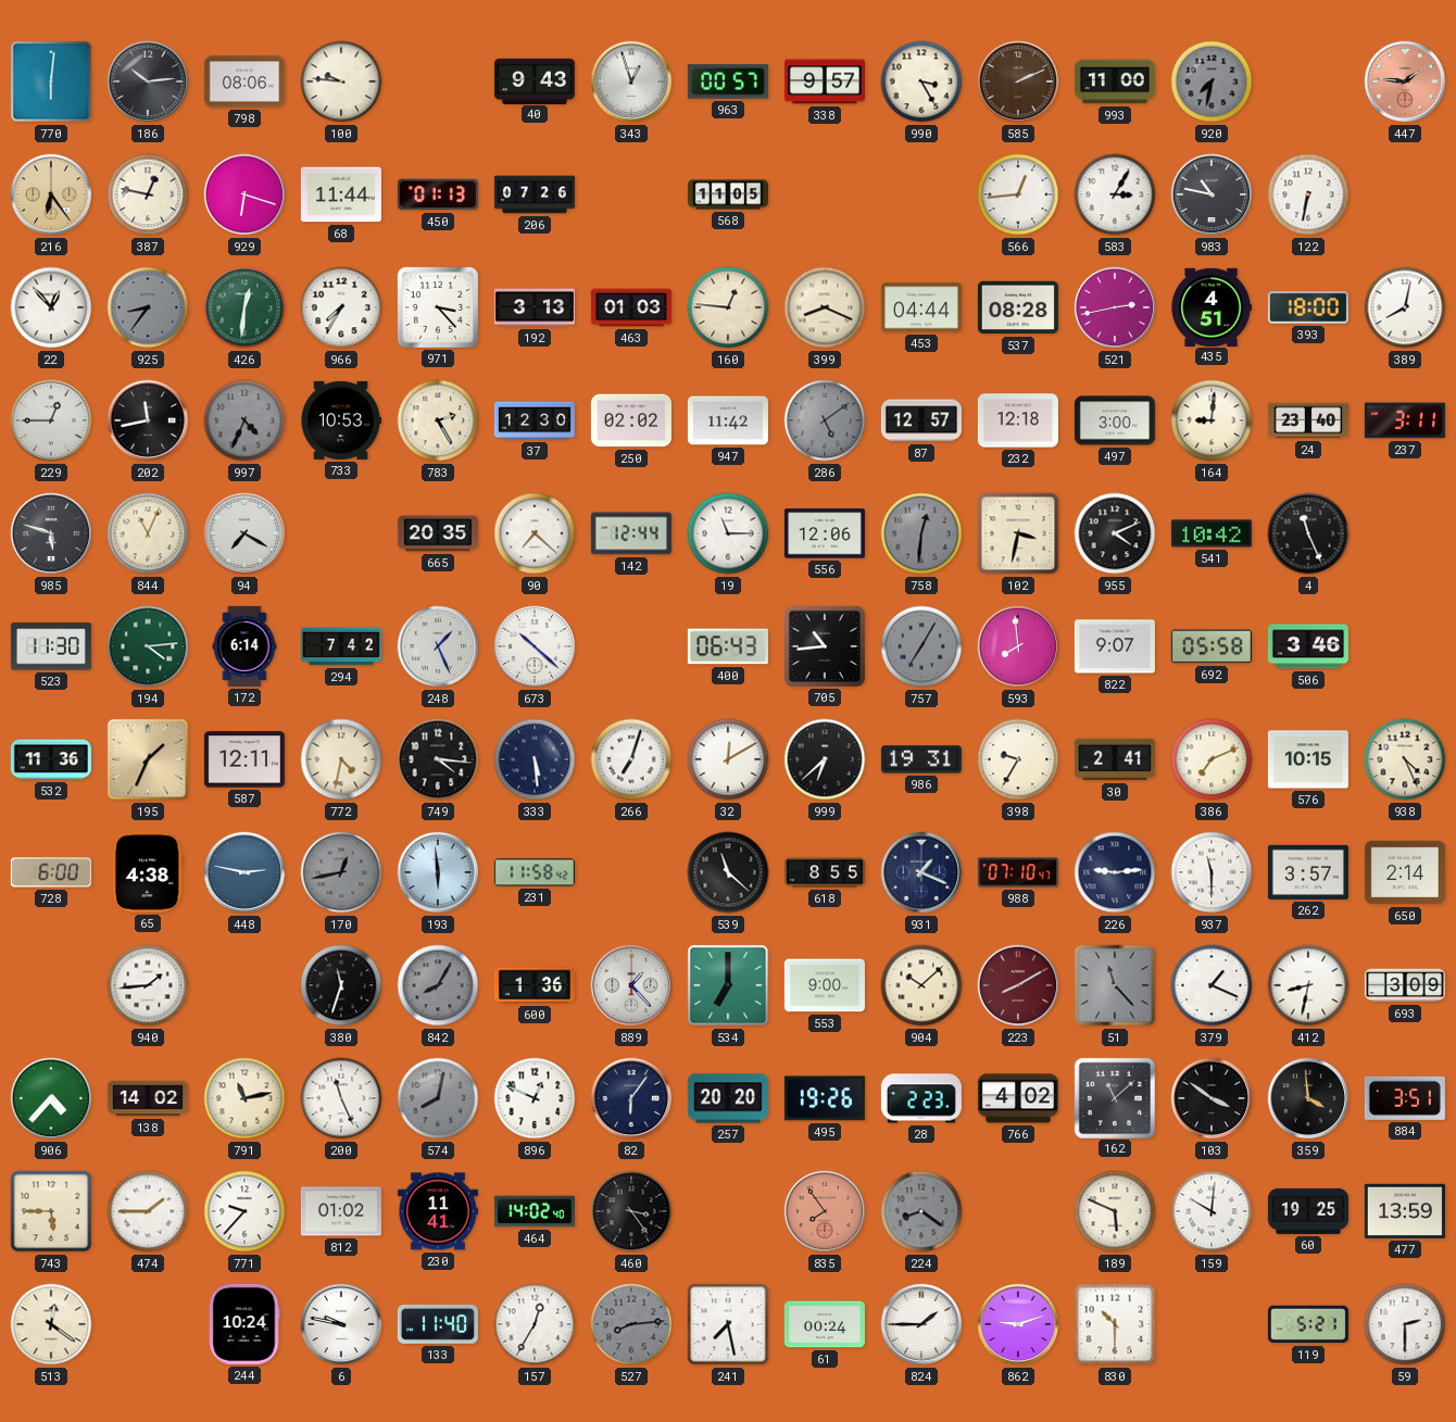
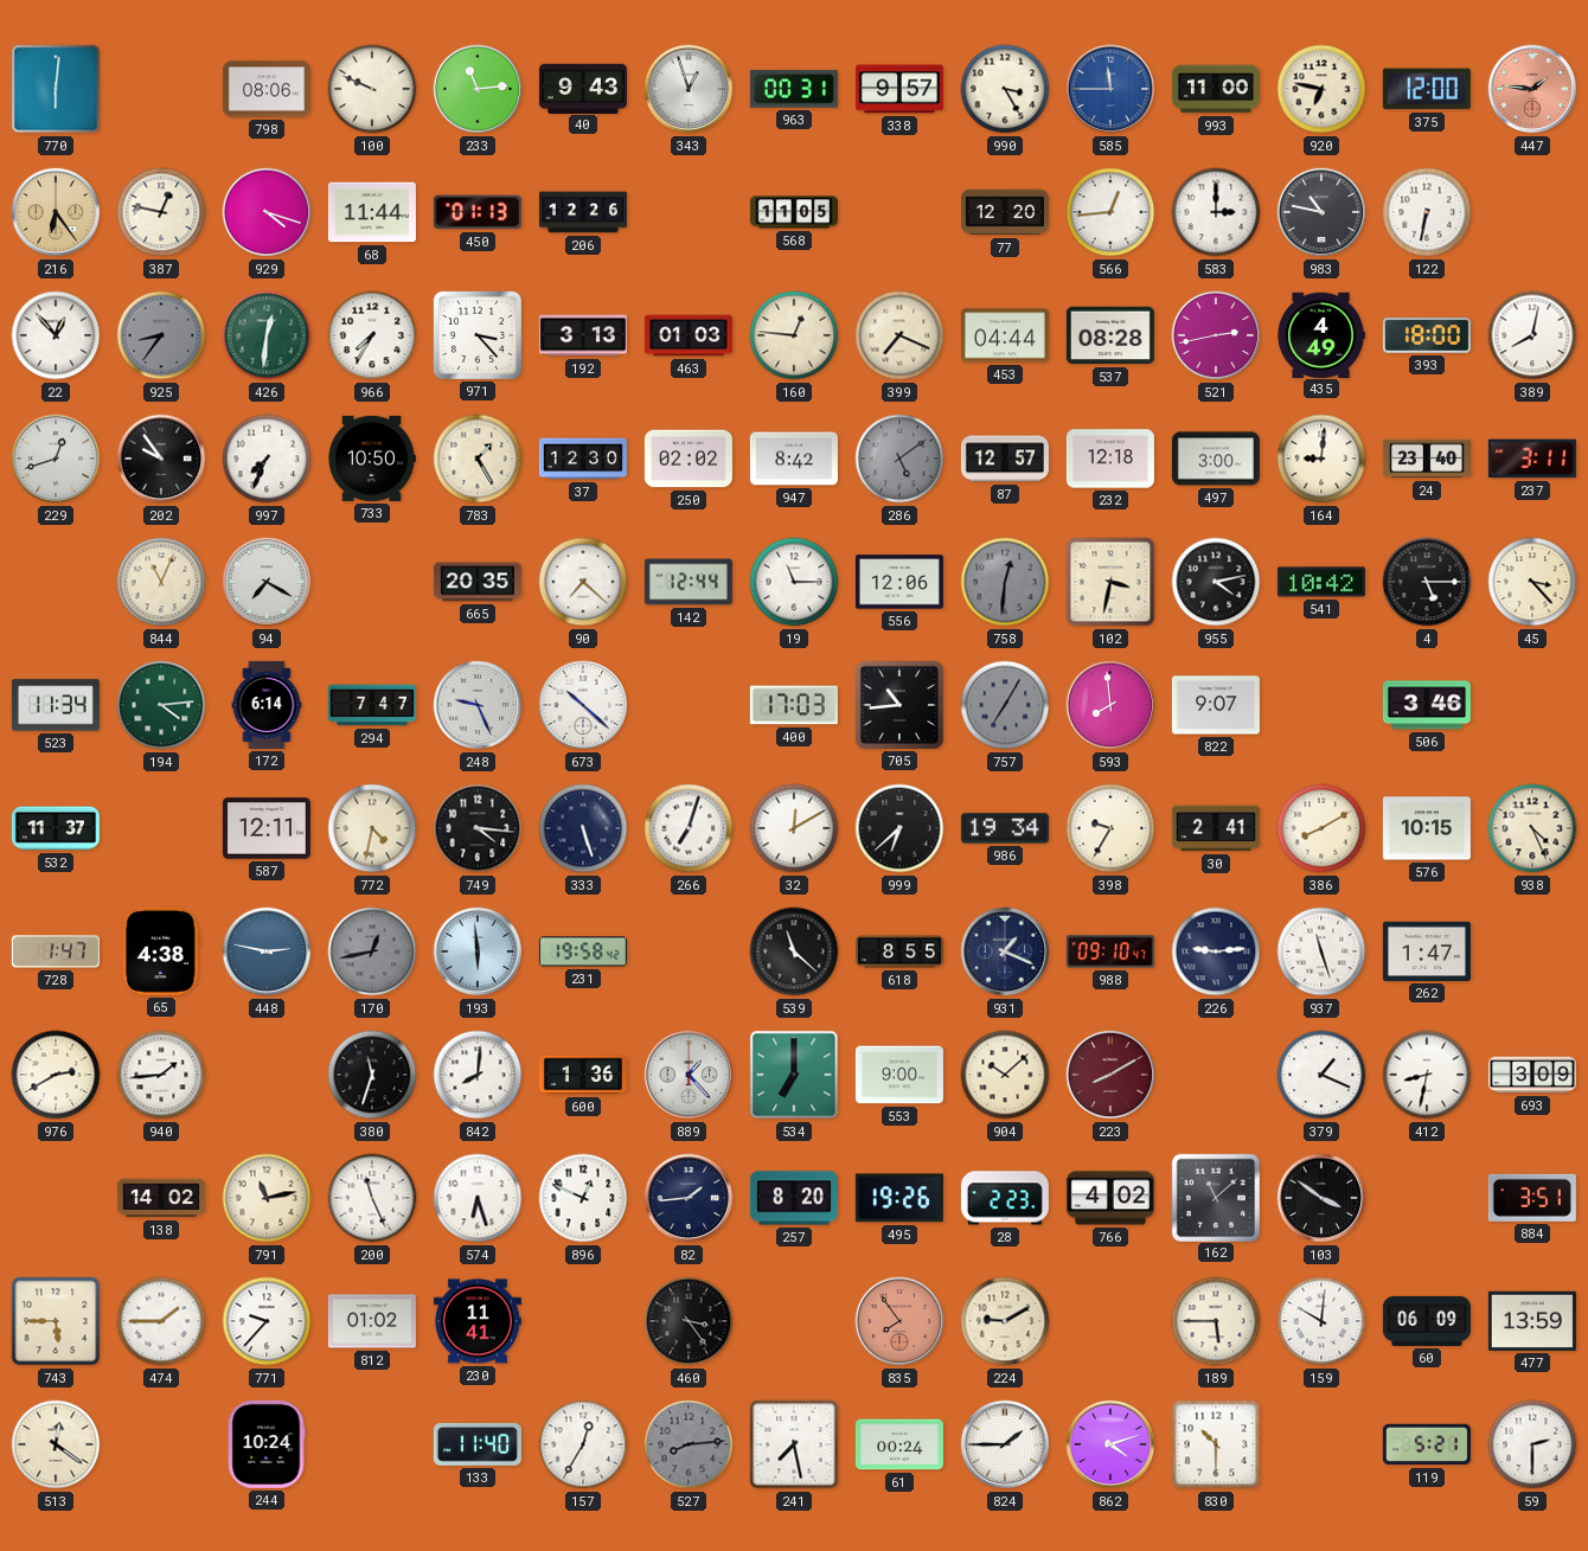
186: 10:14 -> none
100: 9:46 -> 9:49
233: none -> 11:14
963: 00:57 -> 00:31
585: 2:11 -> 11:45
585 dial: brown -> blue
920: 7:32 -> 6:47
920 dial: grey -> cream
375: none -> 12:00
929: 6:18 -> 4:18
206: 07:26 -> 12:26
77: none -> 12:20
583: 3:05 -> 3:00
399: 8:19 -> 7:19
435: 4:51 -> 4:49
229: 12:45 -> 12:42
202: 11:43 -> 9:54
997: 4:34 -> 7:34
997 dial: grey -> white
733: 10:53 -> 10:50
783: 2:25 -> 1:25
947: 11:42 -> 8:42
985: 5:48 -> none
955: 4:11 -> 4:13
4: 11:26 -> 5:15
45: none -> 3:23
523: 11:30 -> 11:34
294: 7:42 -> 7:47
248: 1:26 -> 9:26
400: 06:43 -> 17:03
692: 05:58 -> none
532: 11:36 -> 11:37
195: 1:34 -> none
333: 5:29 -> 5:27
986: 19:31 -> 19:34
386: 7:11 -> 8:10
728: 6:00 -> 1:47
231: 11:58 -> 19:58
988: 07:10 -> 09:10
937: 11:30 -> 11:27
262: 3:57 -> 1:47
650: 2:14 -> none
976: none -> 2:40
842: 8:05 -> 8:01
842 dial: grey -> white
51: 11:23 -> none
906: 4:37 -> none
574: 8:02 -> 6:27
574 dial: grey -> white
82: 6:06 -> 1:44
257: 20:20 -> 8:20
359: 3:59 -> none
464: 14:02 -> none
224: 8:21 -> 9:10
224 dial: grey -> cream
189: 5:49 -> 5:45
60: 19:25 -> 06:09
6: 9:47 -> none
862: 9:12 -> 4:12
